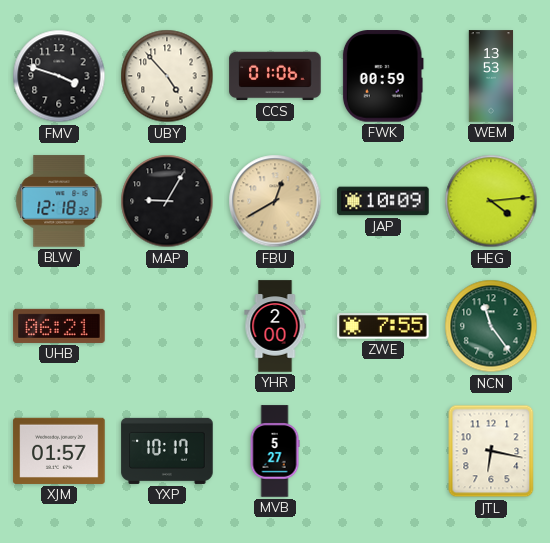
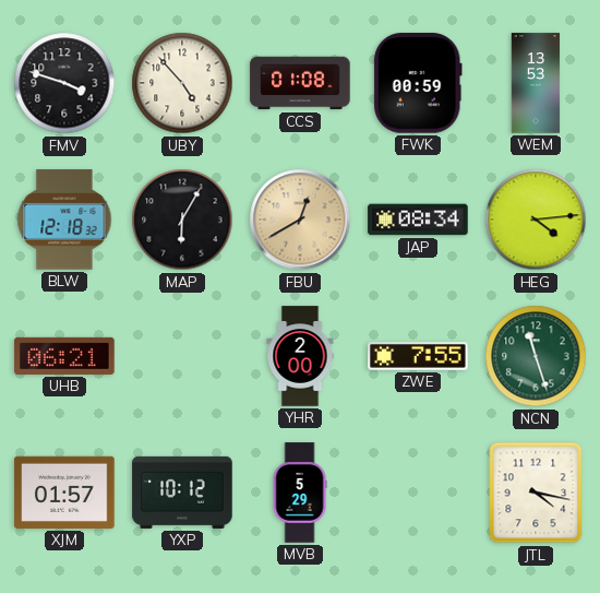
CCS: 01:06 -> 01:08
MAP: 9:05 -> 6:05
JAP: 10:09 -> 08:34
NCN: 11:24 -> 11:27
YXP: 10:17 -> 10:12
MVB: 5:27 -> 5:29
JTL: 6:17 -> 4:17
